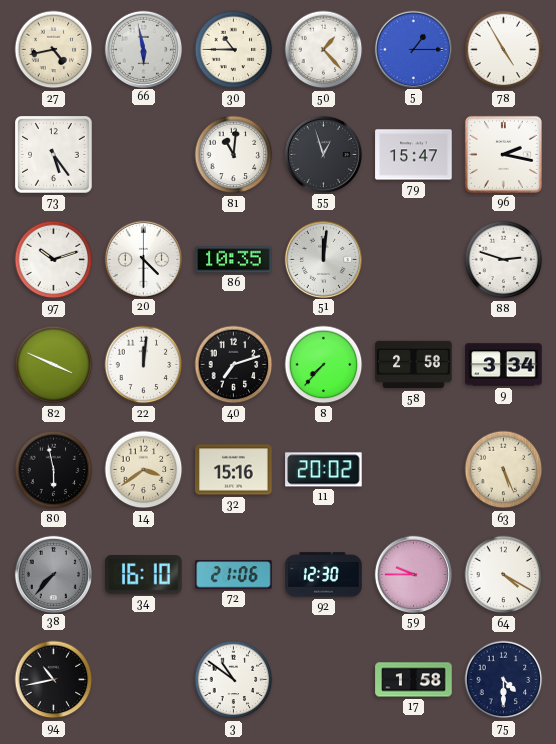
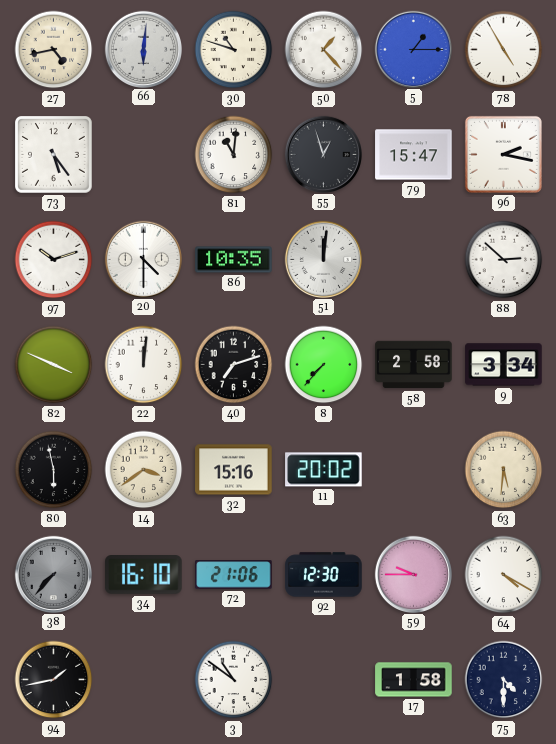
66: 5:58 -> 6:01
30: 10:45 -> 10:48
88: 2:48 -> 2:52
63: 5:26 -> 5:31
94: 10:43 -> 1:43
